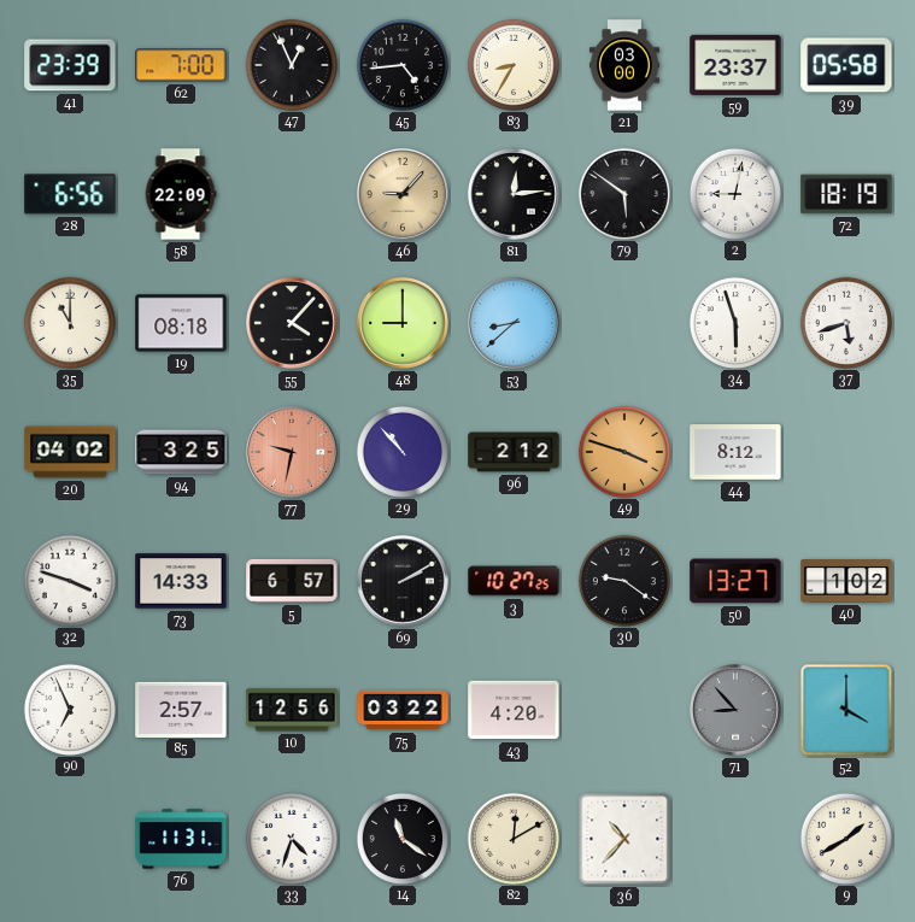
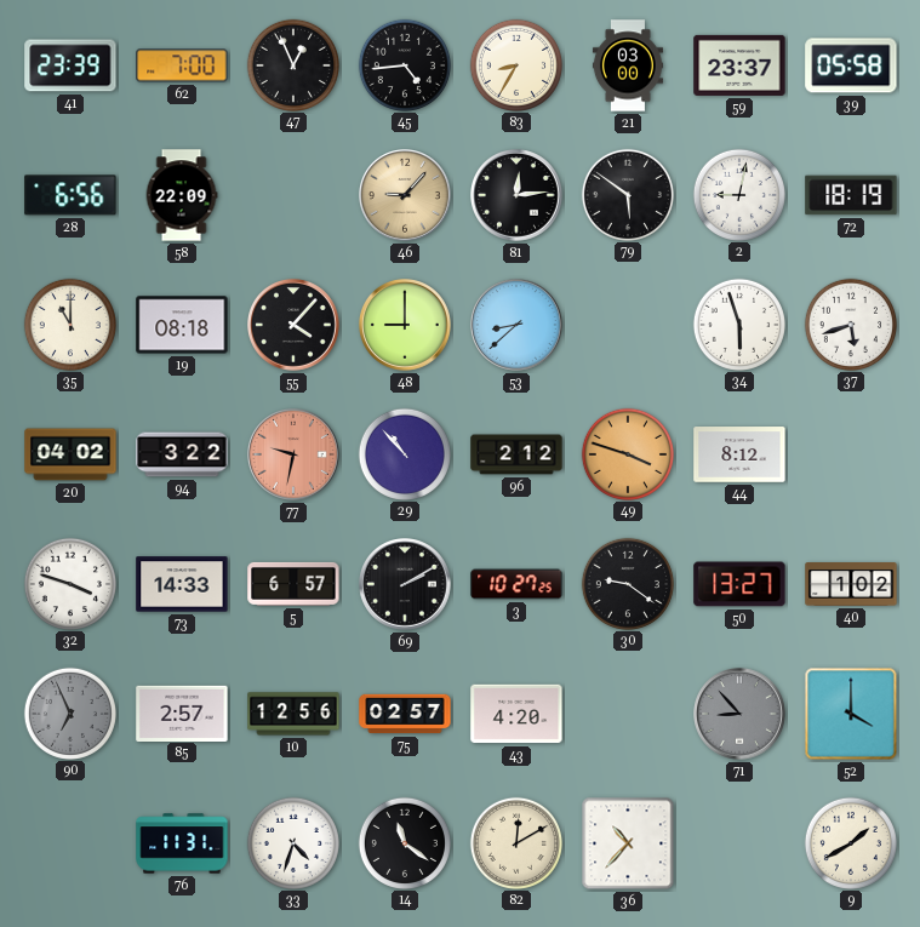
94: 3:25 -> 3:22
90 dial: white -> grey
75: 03:22 -> 02:57
